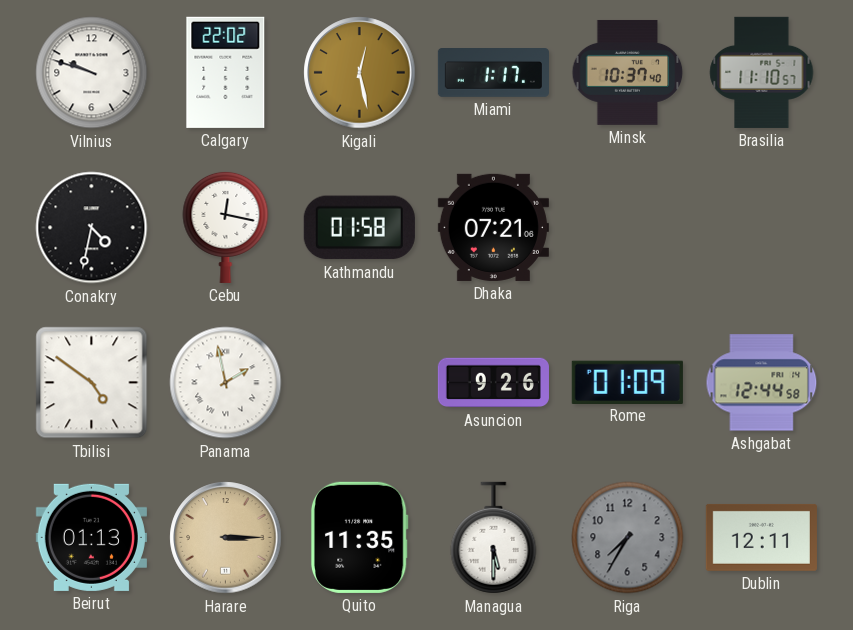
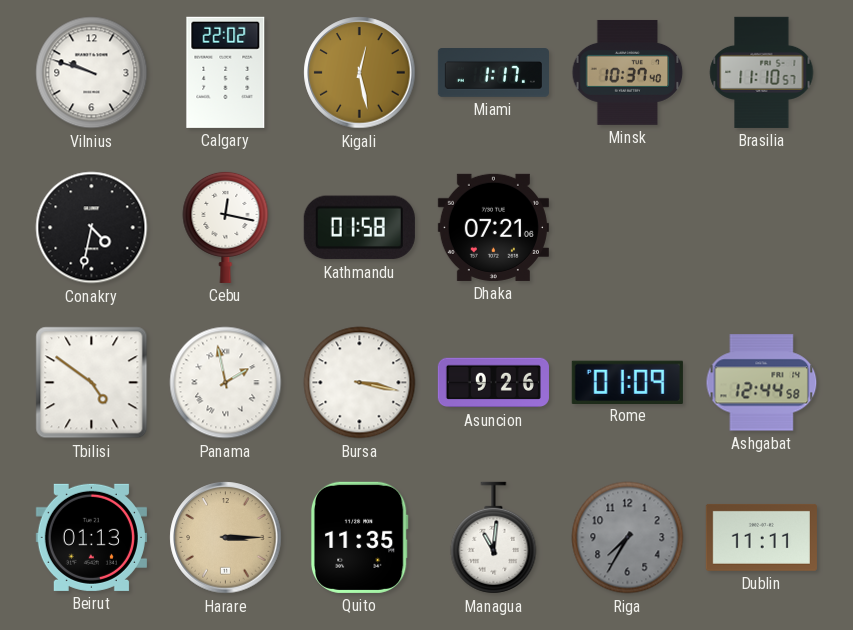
Bursa: none -> 3:17
Managua: 5:30 -> 11:01
Dublin: 12:11 -> 11:11
